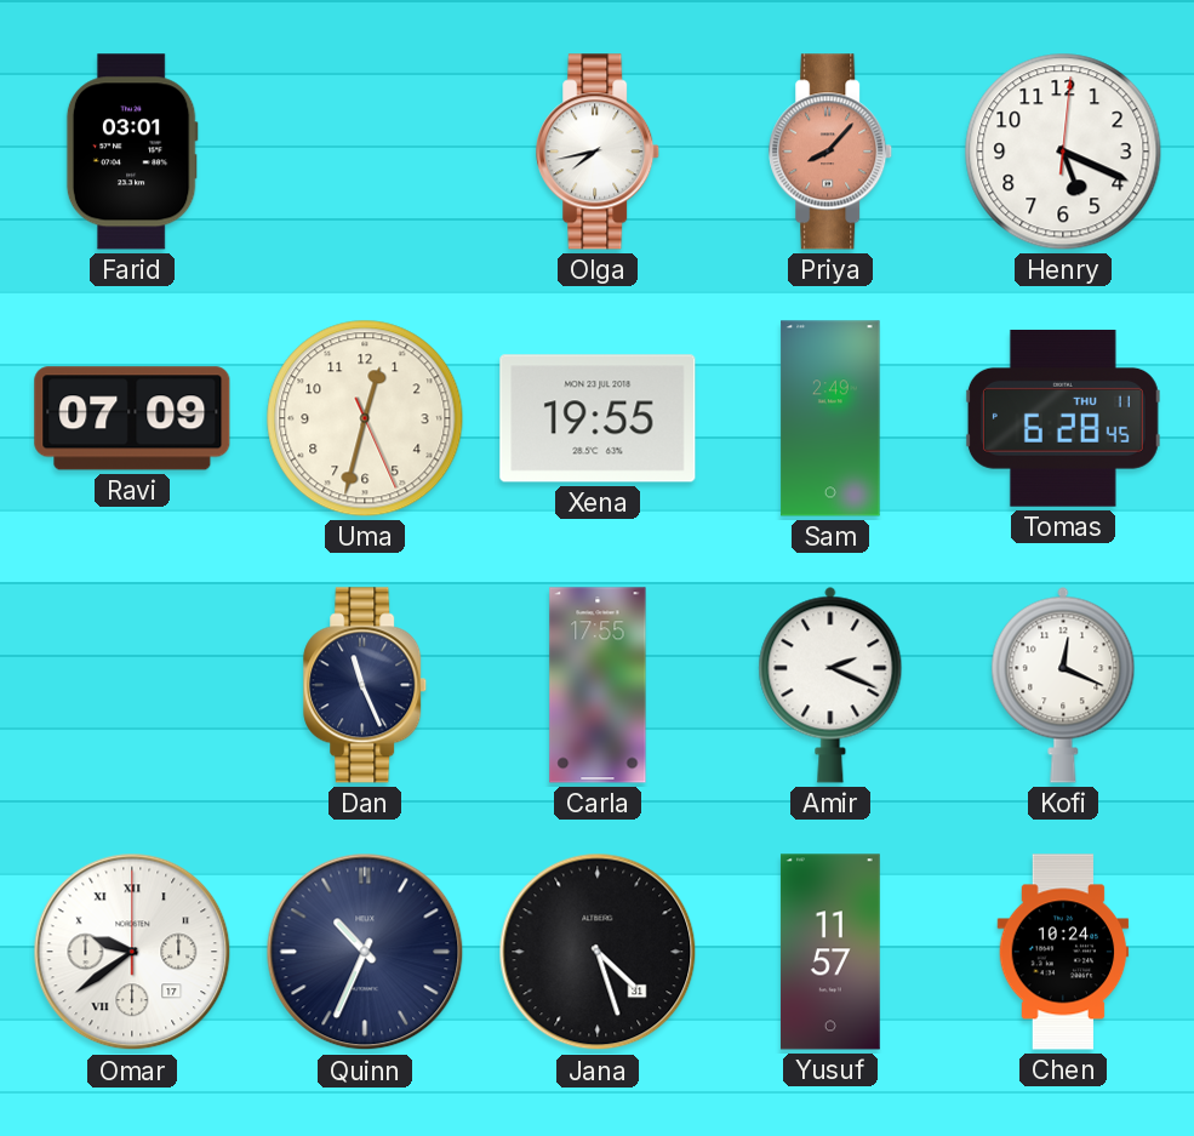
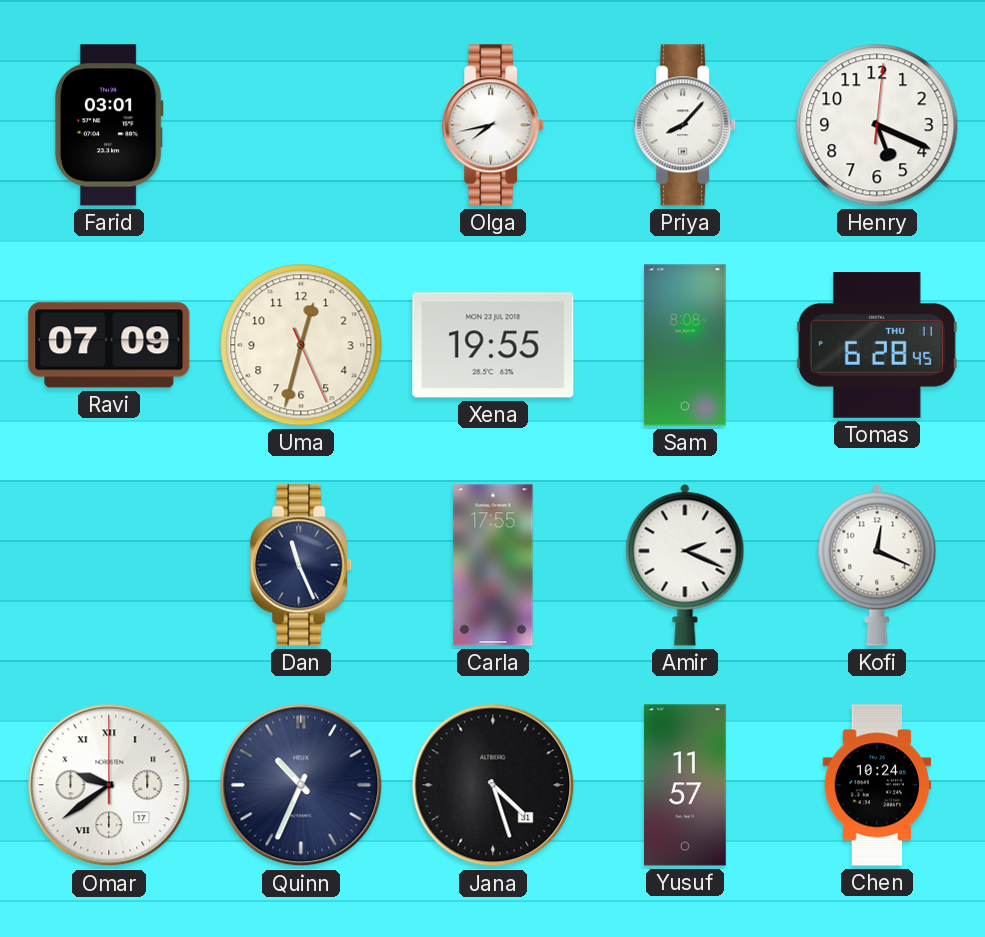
Priya dial: salmon -> white
Sam: 2:49 -> 8:08
